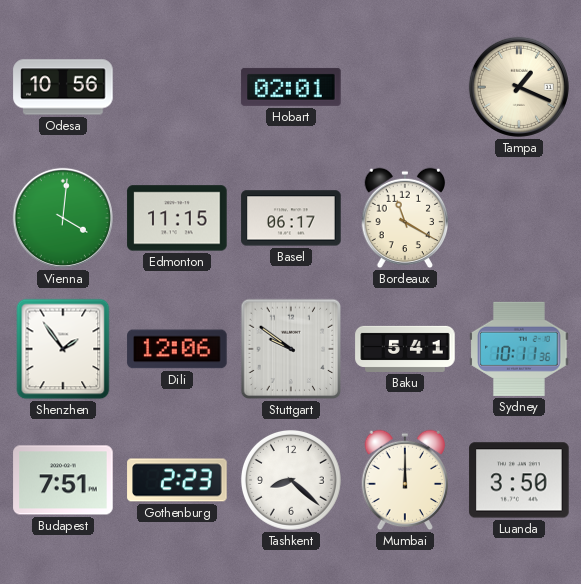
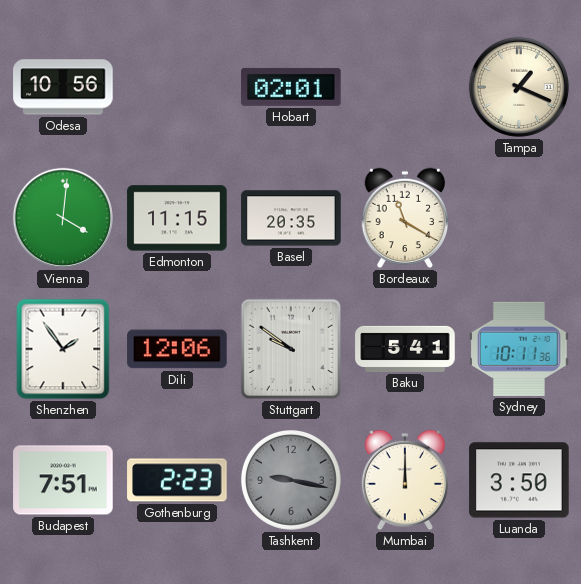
Basel: 06:17 -> 20:35
Tashkent: 8:22 -> 9:17
Tashkent dial: white -> grey
